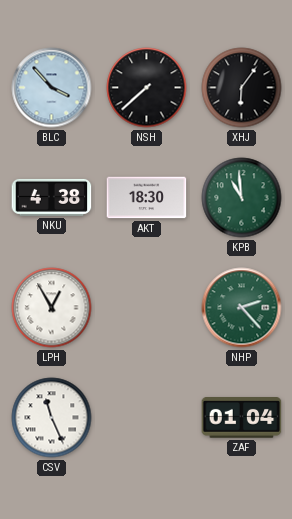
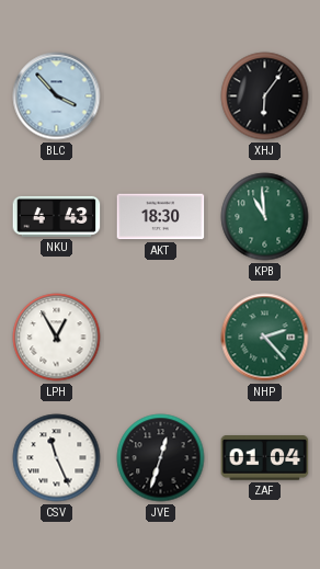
NSH: 7:38 -> none
NKU: 4:38 -> 4:43
JVE: none -> 12:33
